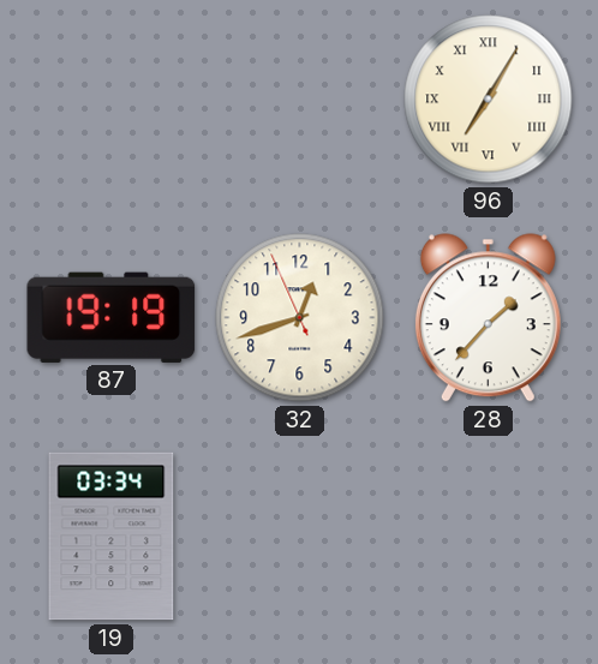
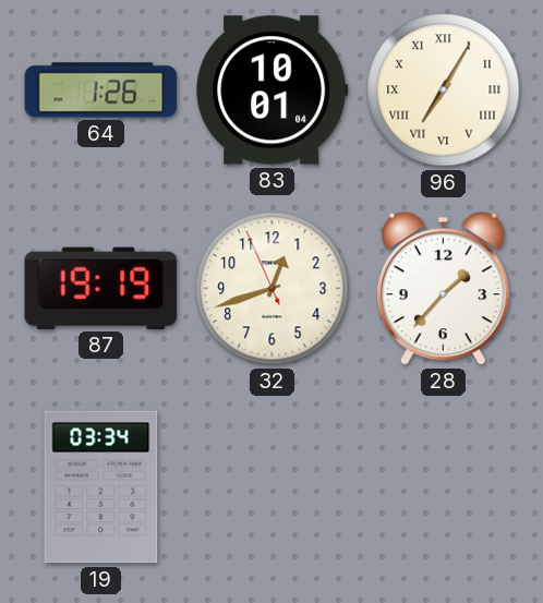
64: none -> 1:26
83: none -> 10:01
